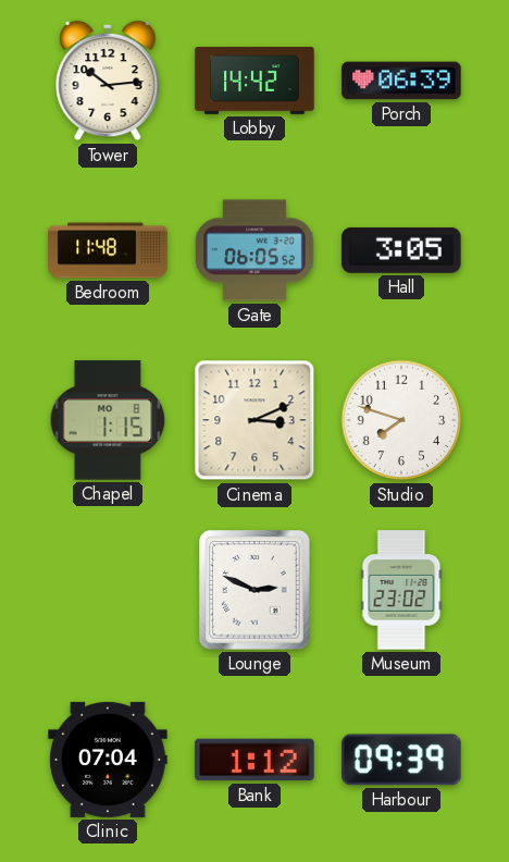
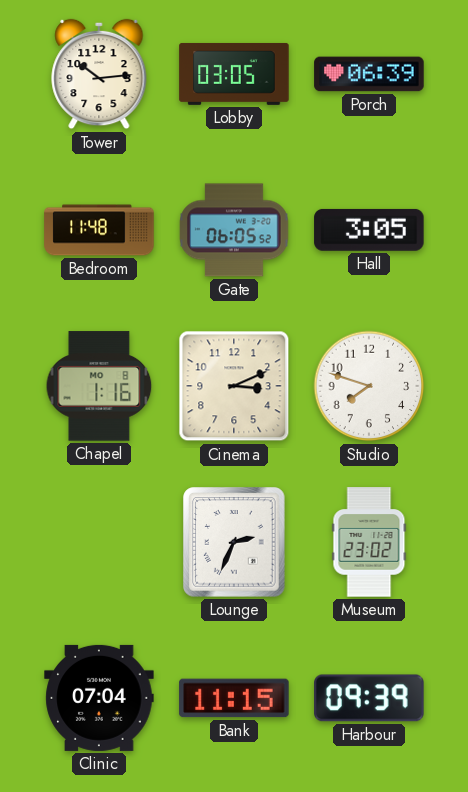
Lobby: 14:42 -> 03:05
Chapel: 1:15 -> 1:16
Lounge: 2:49 -> 2:34
Bank: 1:12 -> 11:15
